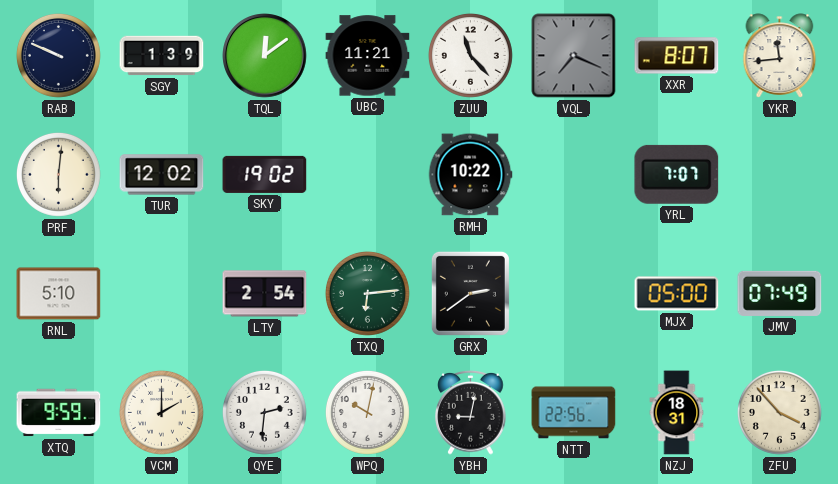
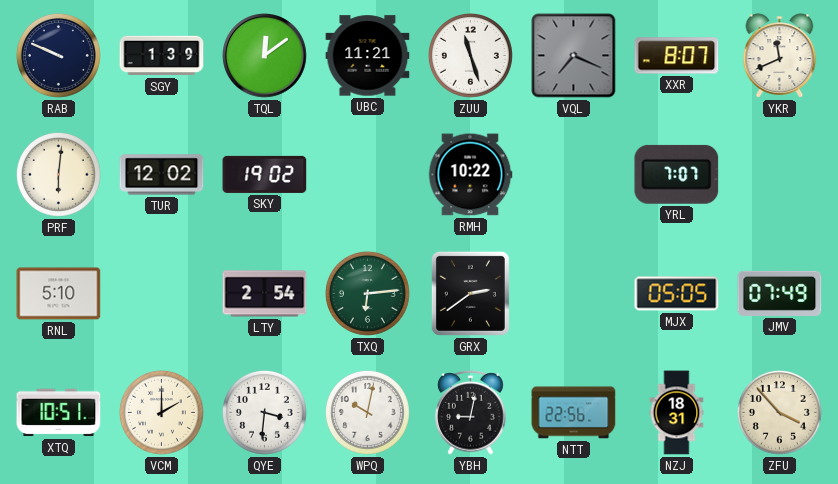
ZUU: 11:23 -> 11:27
YKR: 11:44 -> 11:41
MJX: 05:00 -> 05:05
XTQ: 9:59 -> 10:51
QYE: 2:31 -> 3:31
